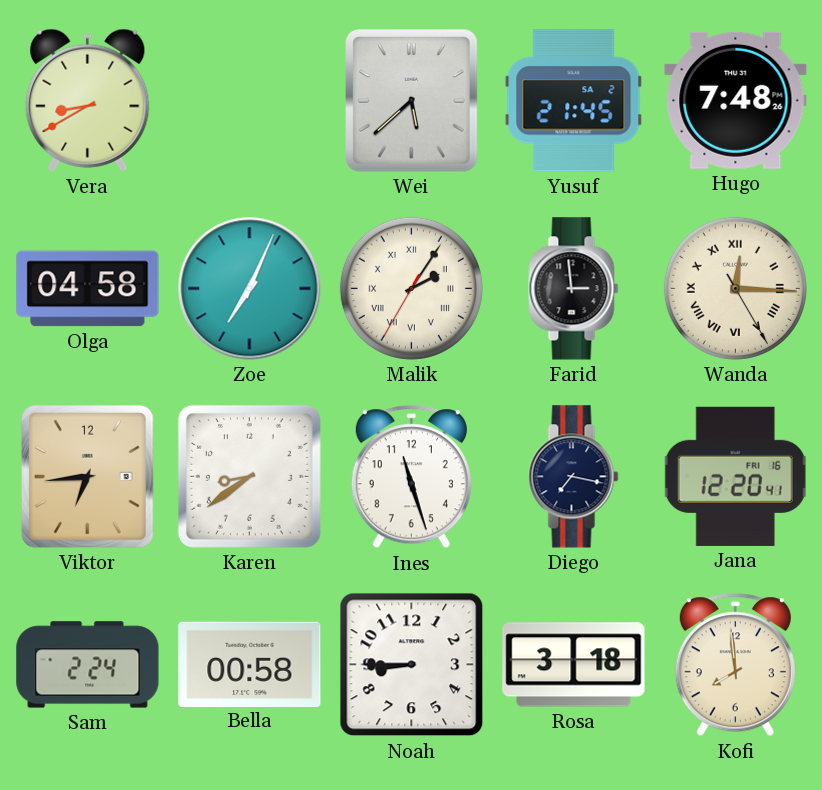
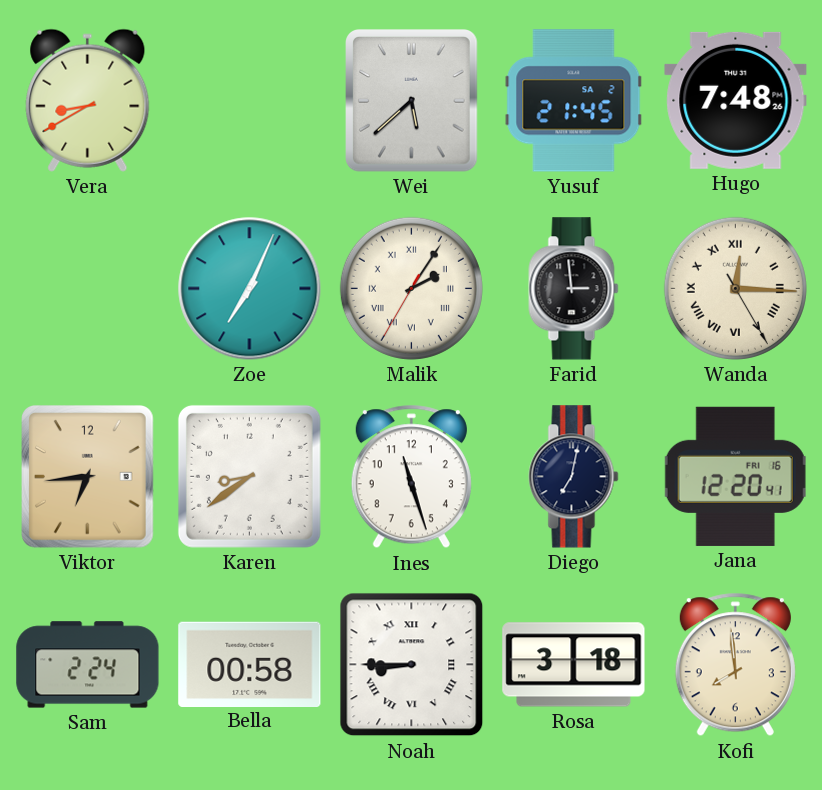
Olga: 04:58 -> none
Diego: 7:17 -> 7:02
Noah numerals: Arabic -> Roman
